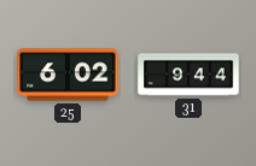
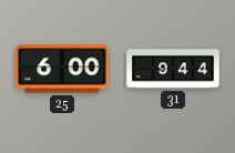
25: 6:02 -> 6:00
